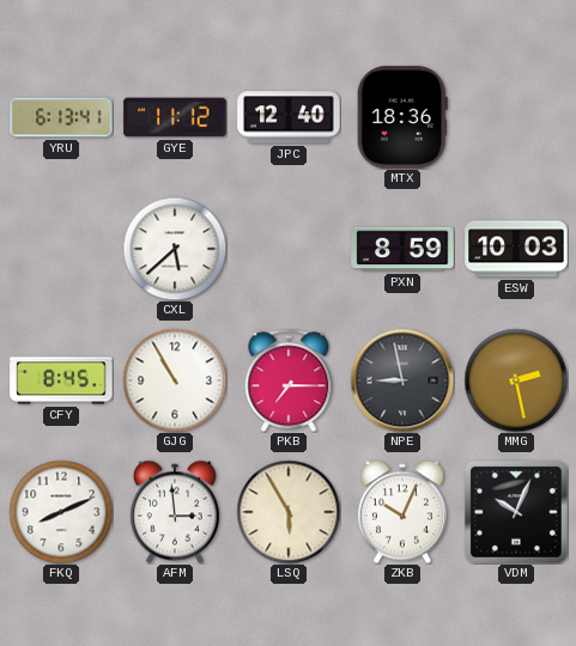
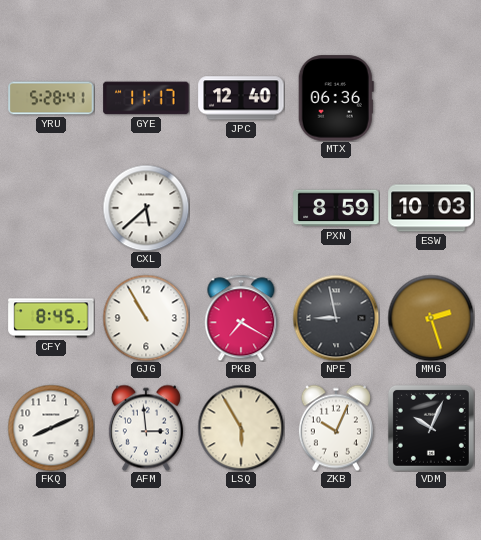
YRU: 6:13 -> 5:28
GYE: 11:12 -> 11:17
MTX: 18:36 -> 06:36
PKB: 7:15 -> 7:20
MMG: 2:28 -> 2:27
